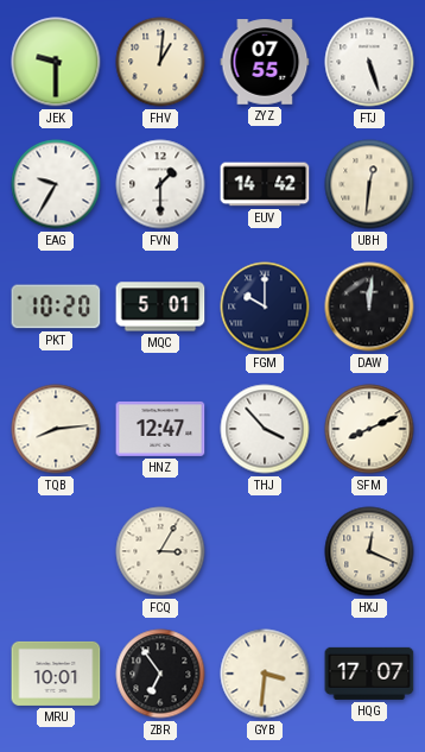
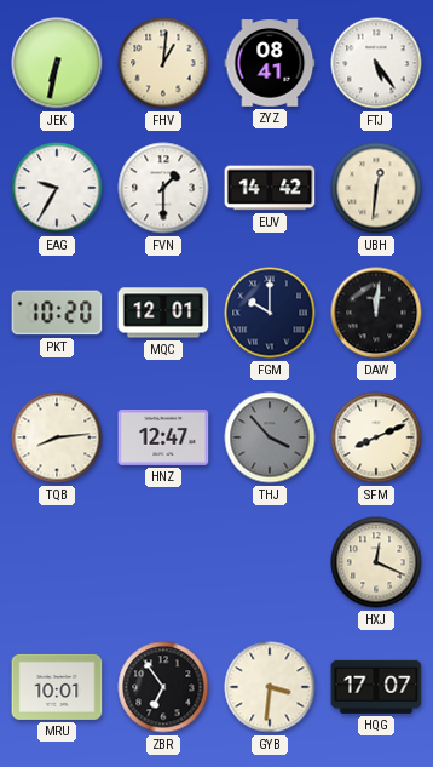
JEK: 9:30 -> 6:32
ZYZ: 07:55 -> 08:41
FTJ: 5:27 -> 5:24
MQC: 5:01 -> 12:01
THJ dial: white -> grey
FCQ: 3:05 -> none
